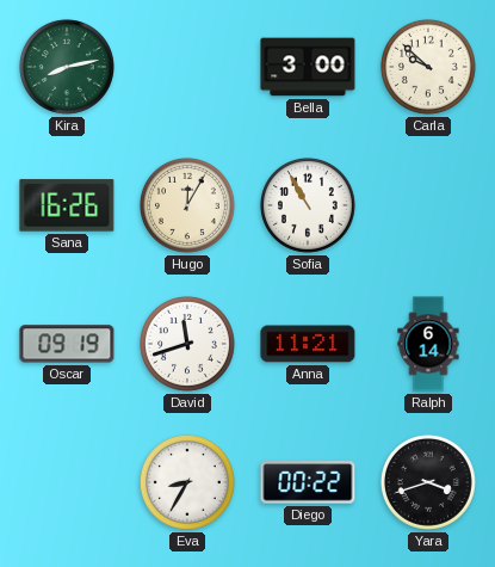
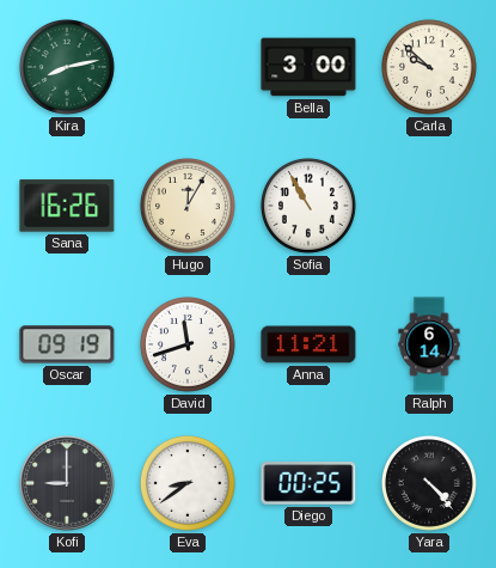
Kofi: none -> 9:00
Eva: 8:35 -> 8:39
Diego: 00:22 -> 00:25
Yara: 3:42 -> 4:23
